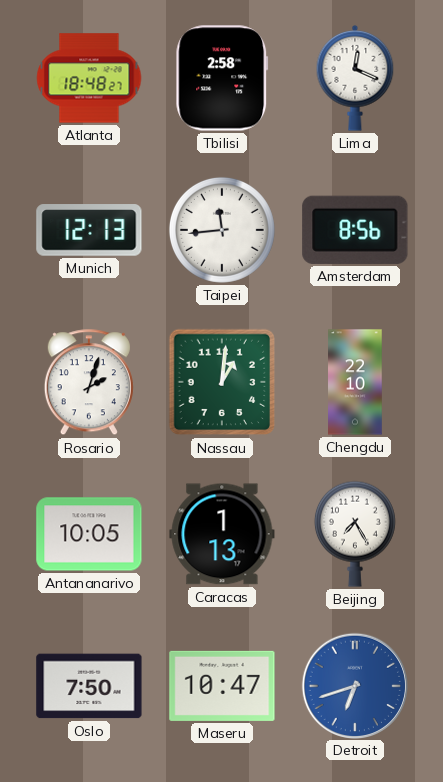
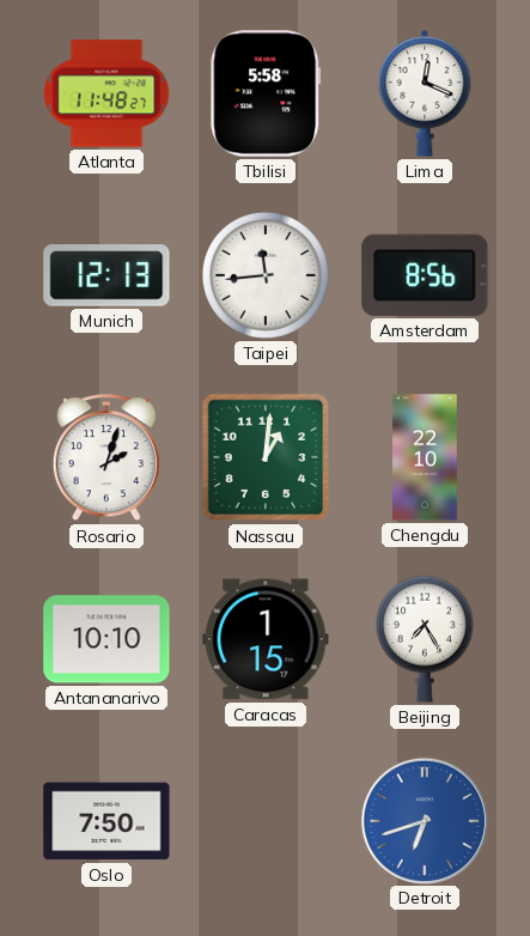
Atlanta: 18:48 -> 11:48
Tbilisi: 2:58 -> 5:58
Antananarivo: 10:05 -> 10:10
Caracas: 1:13 -> 1:15
Maseru: 10:47 -> none
